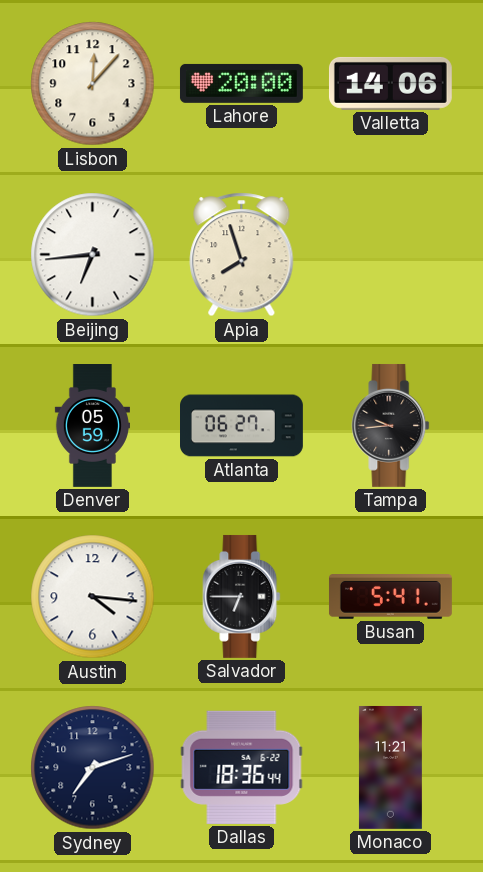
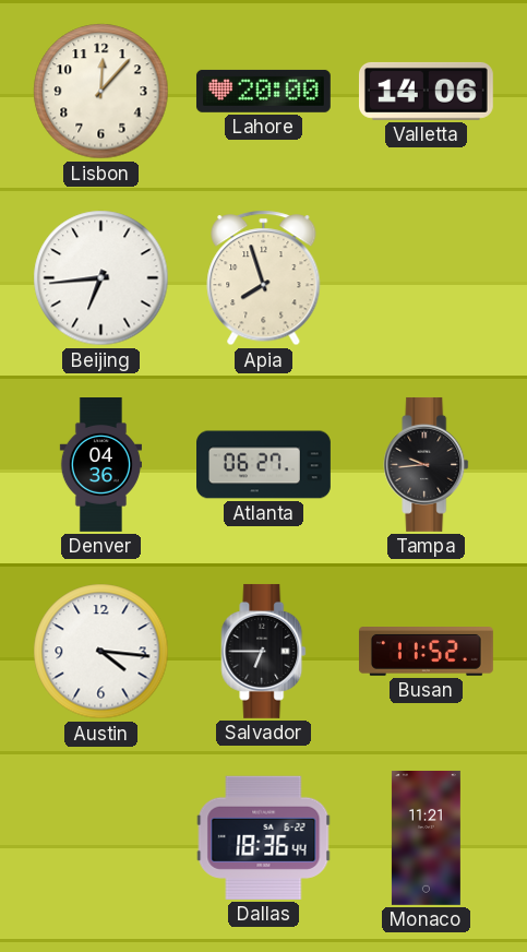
Denver: 05:59 -> 04:36
Busan: 5:41 -> 11:52
Sydney: 7:12 -> none
